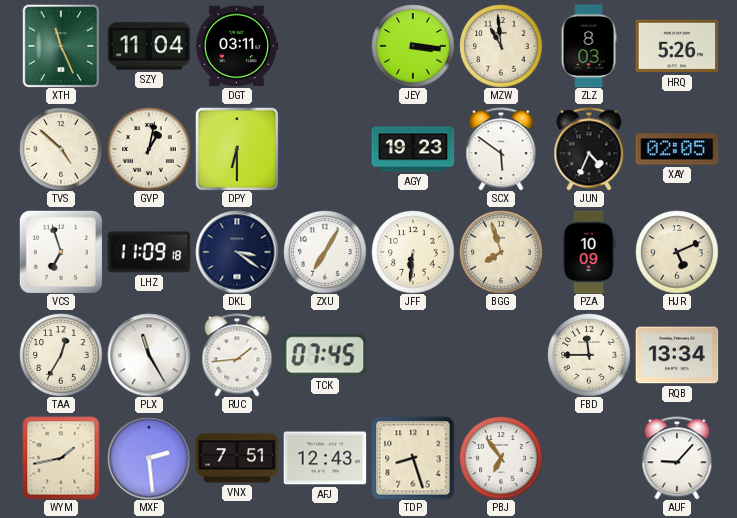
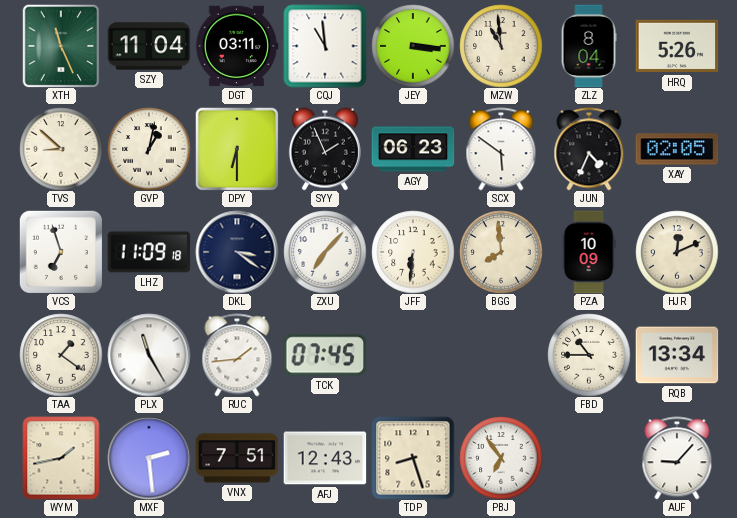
CQJ: none -> 10:59
ZLZ: 8:03 -> 8:04
TVS: 4:52 -> 8:52
SYY: none -> 1:56
AGY: 19:23 -> 06:23
ZXU: 7:05 -> 7:07
BGG: 7:57 -> 7:59
HJR: 5:11 -> 12:11
TAA: 12:35 -> 1:21
FBD: 11:45 -> 10:45
